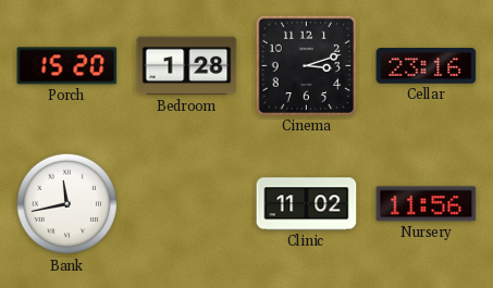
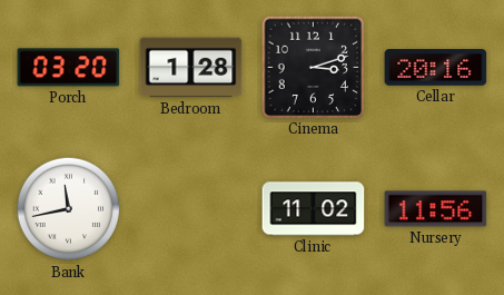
Porch: 15:20 -> 03:20
Cellar: 23:16 -> 20:16
